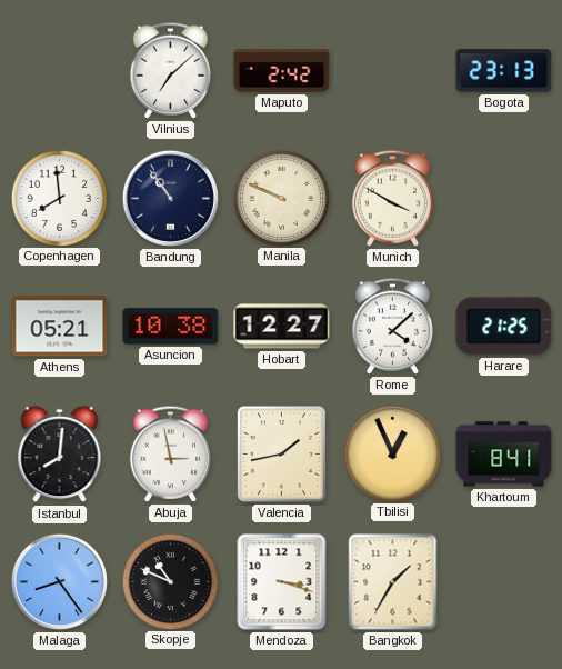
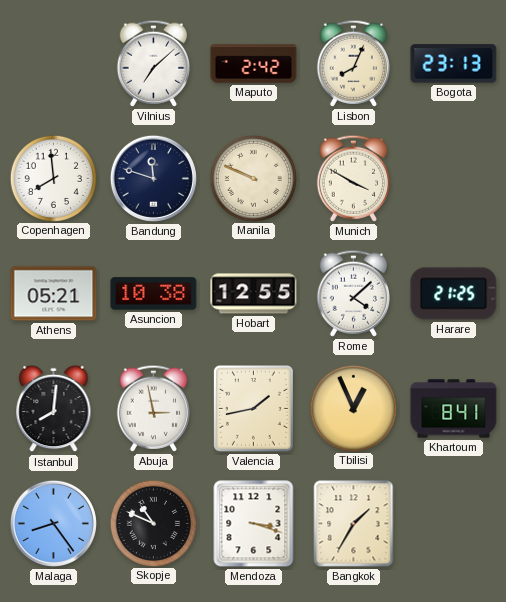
Lisbon: none -> 8:04
Bandung: 10:54 -> 11:48
Hobart: 12:27 -> 12:55
